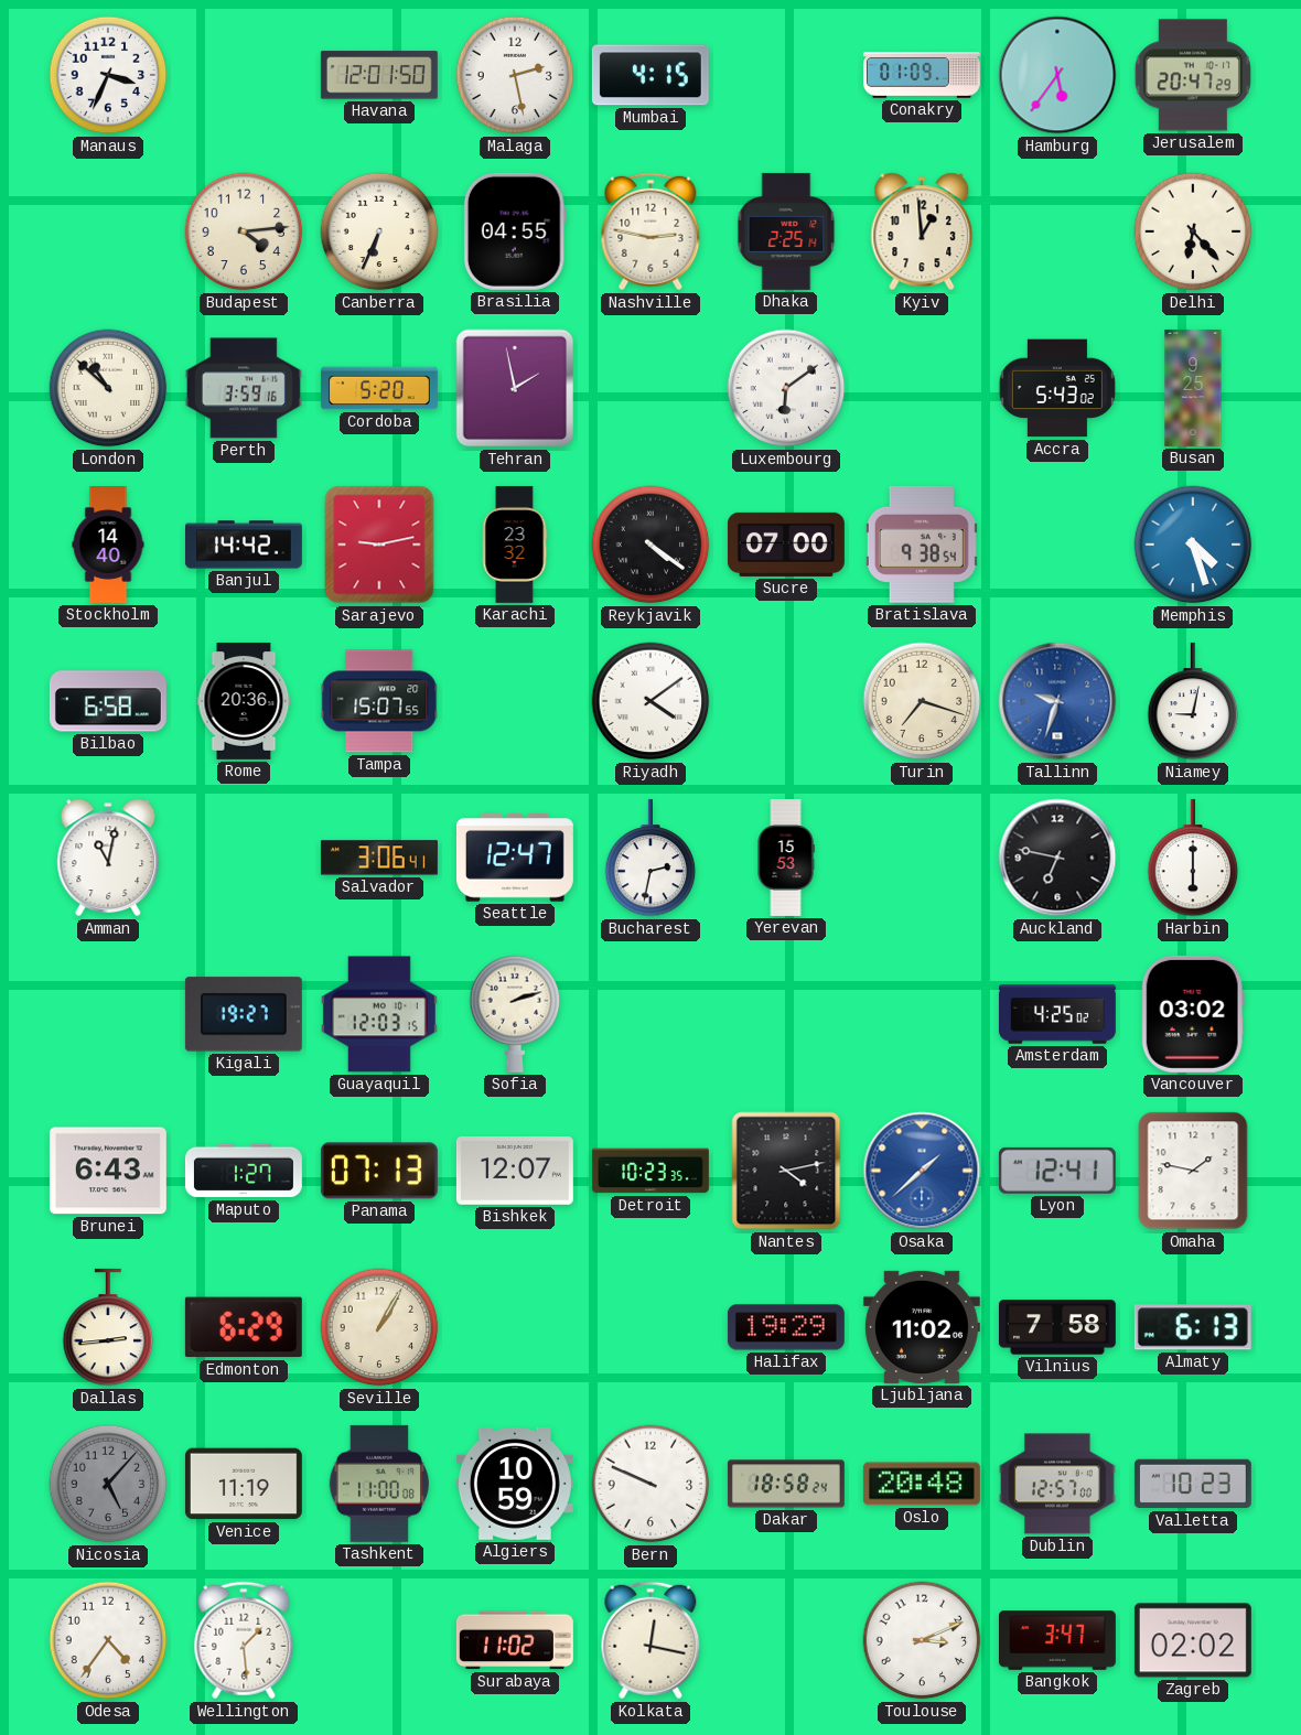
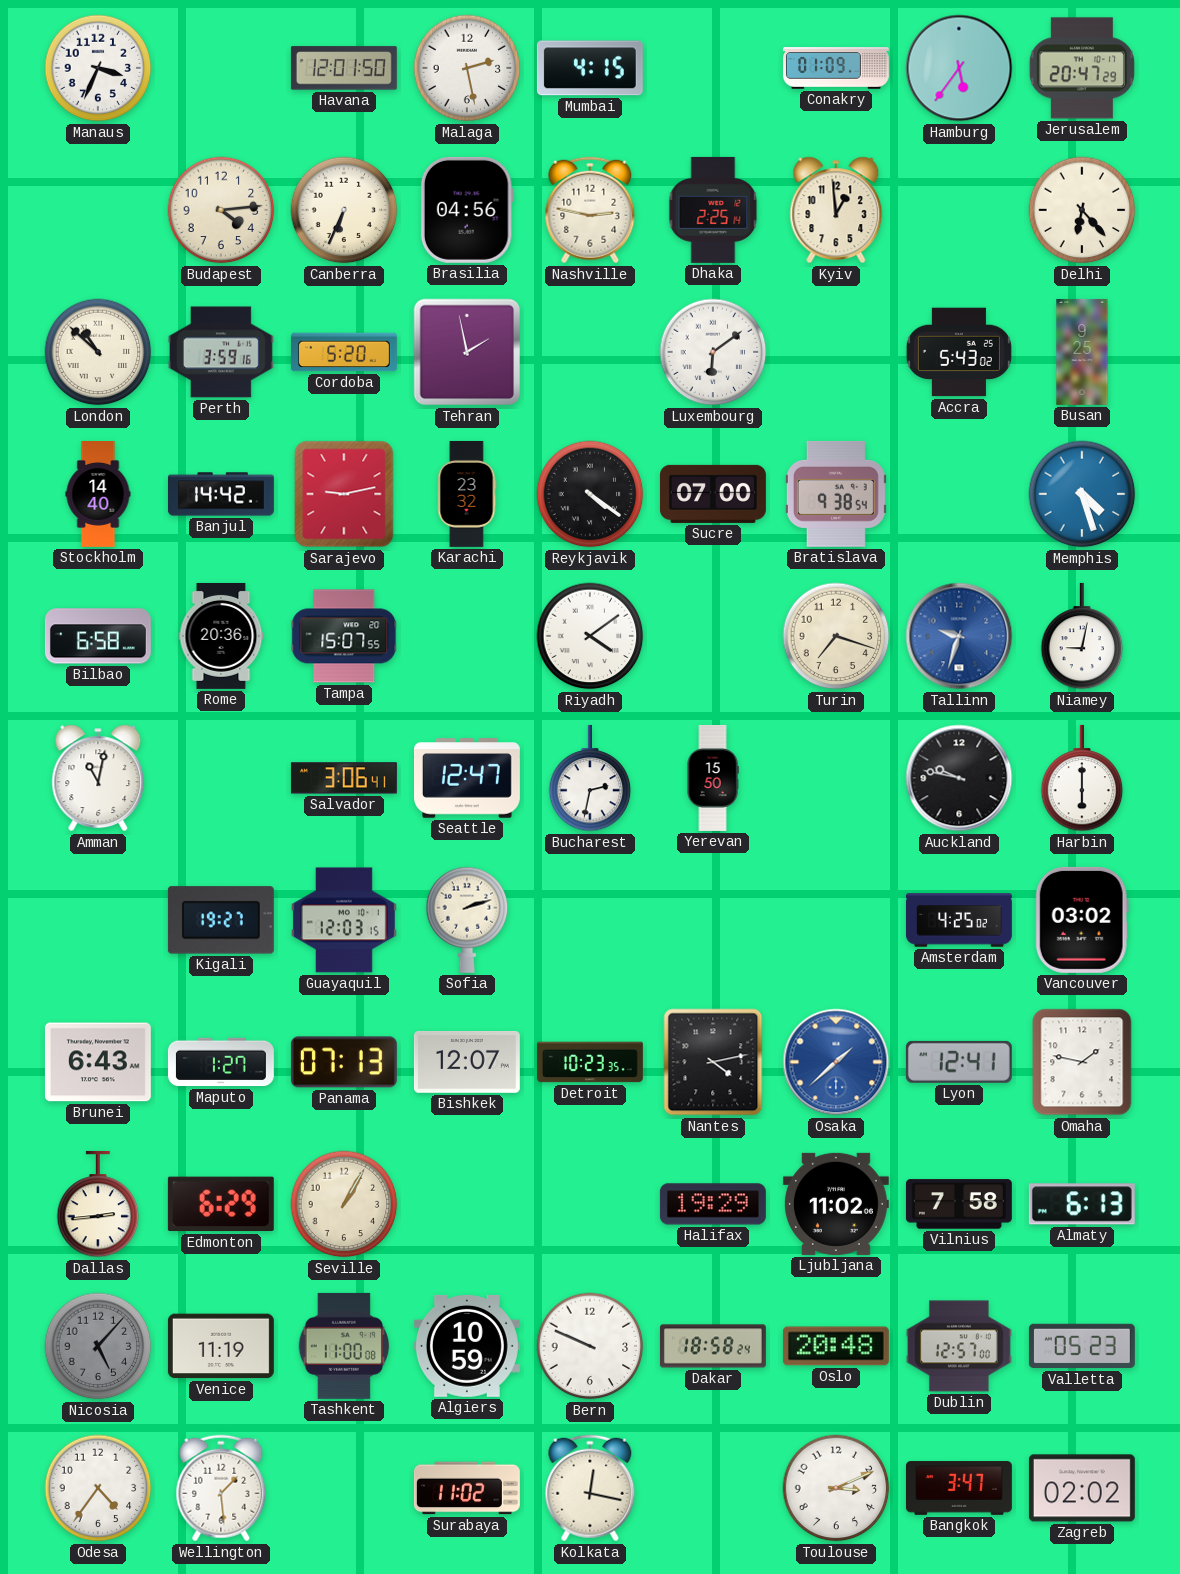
Brasilia: 04:55 -> 04:56
Yerevan: 15:53 -> 15:50
Auckland: 6:47 -> 9:47
Valletta: 10:23 -> 05:23
